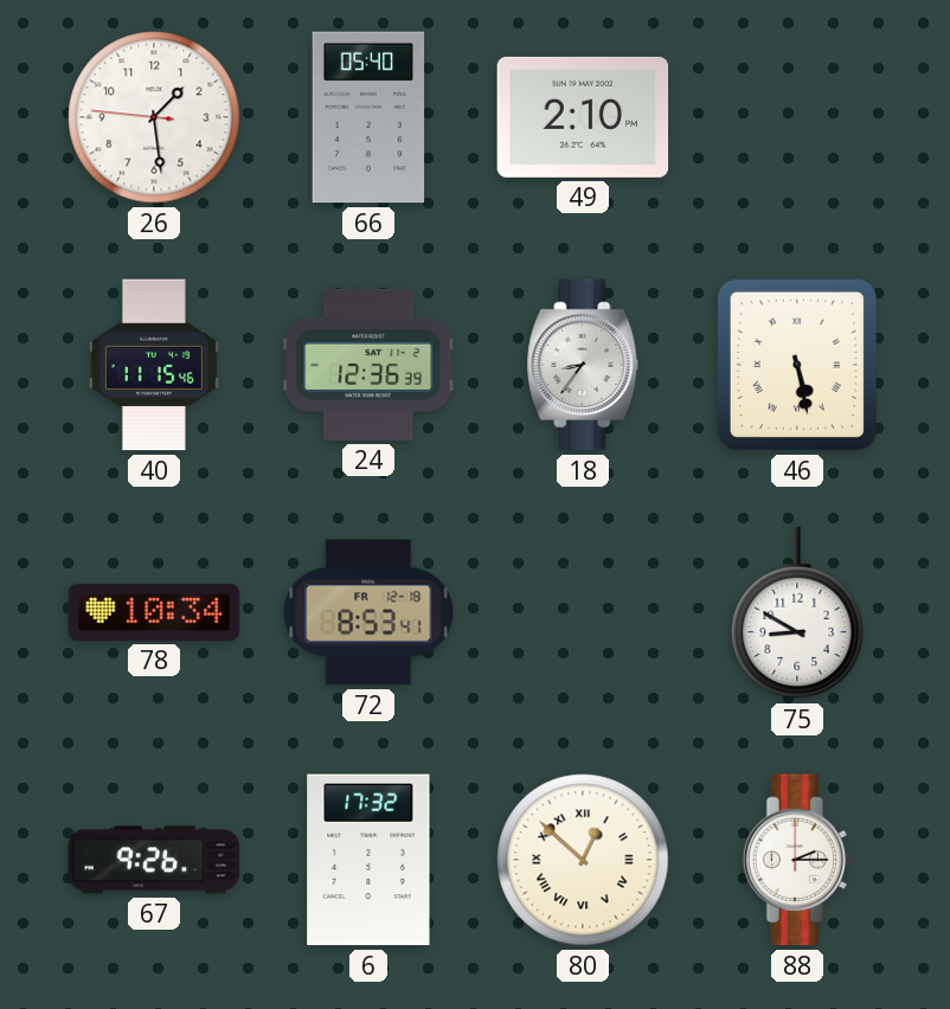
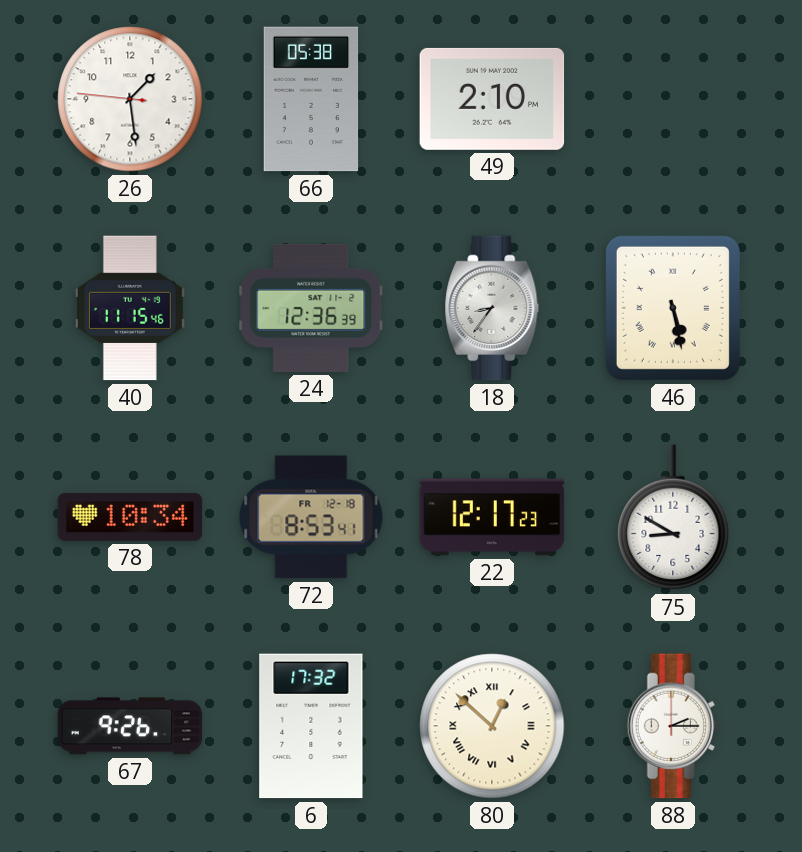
66: 05:40 -> 05:38
22: none -> 12:17
